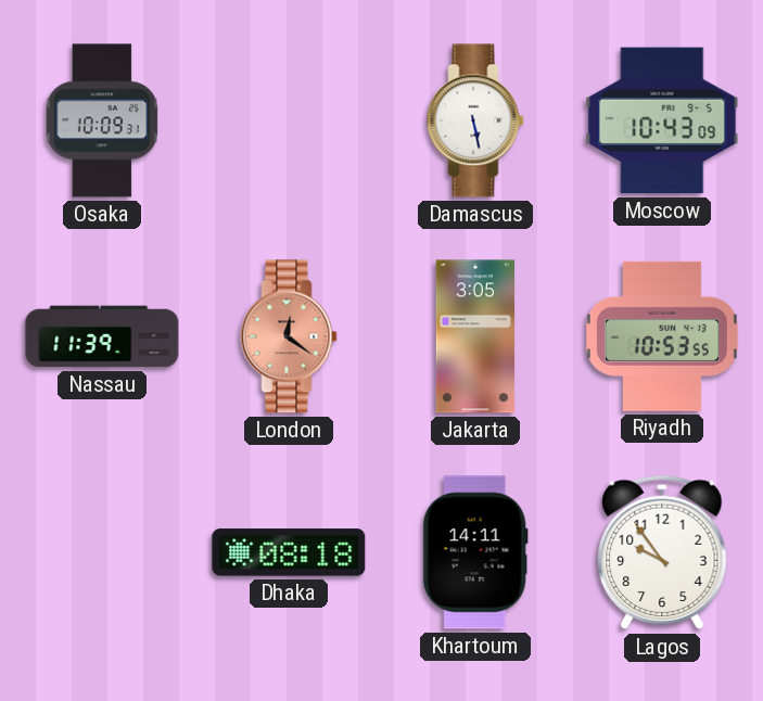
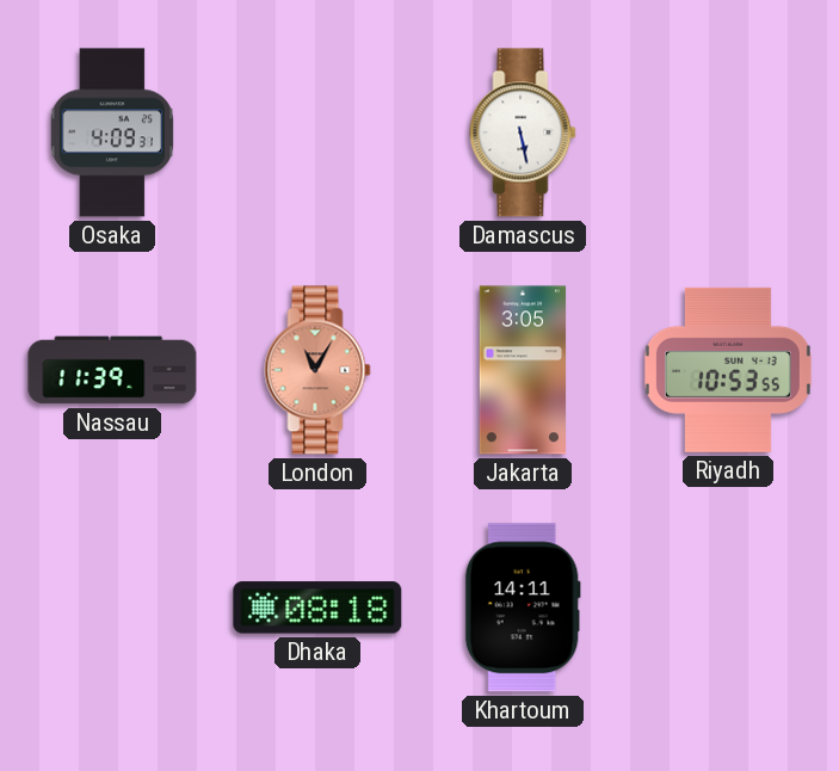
Osaka: 10:09 -> 4:09
Moscow: 10:43 -> none
London: 12:21 -> 11:05
Lagos: 9:54 -> none
